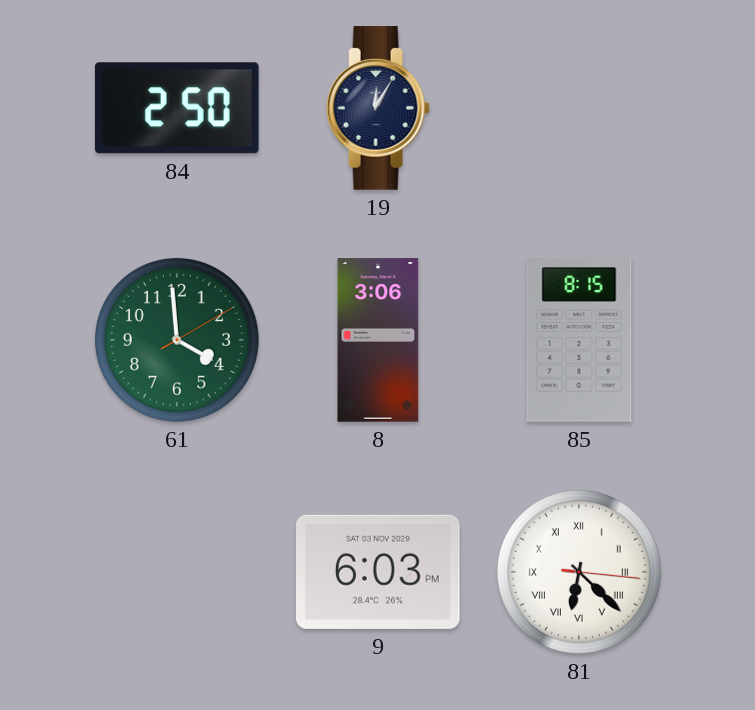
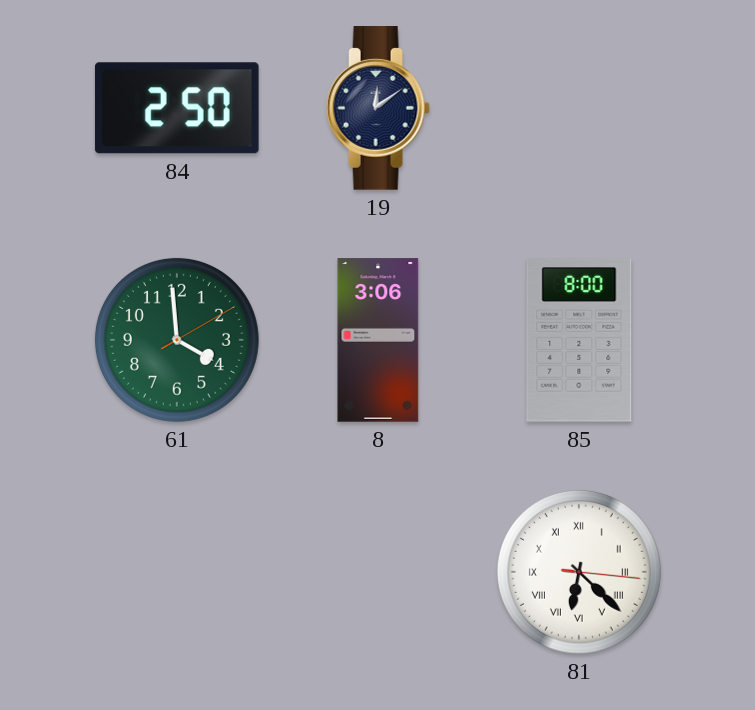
19: 12:05 -> 12:09
85: 8:15 -> 8:00
9: 6:03 -> none
